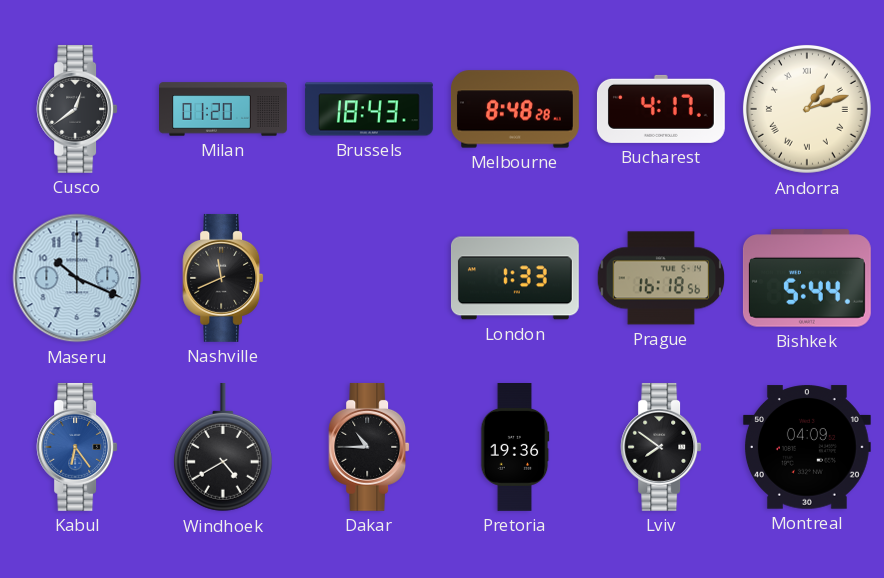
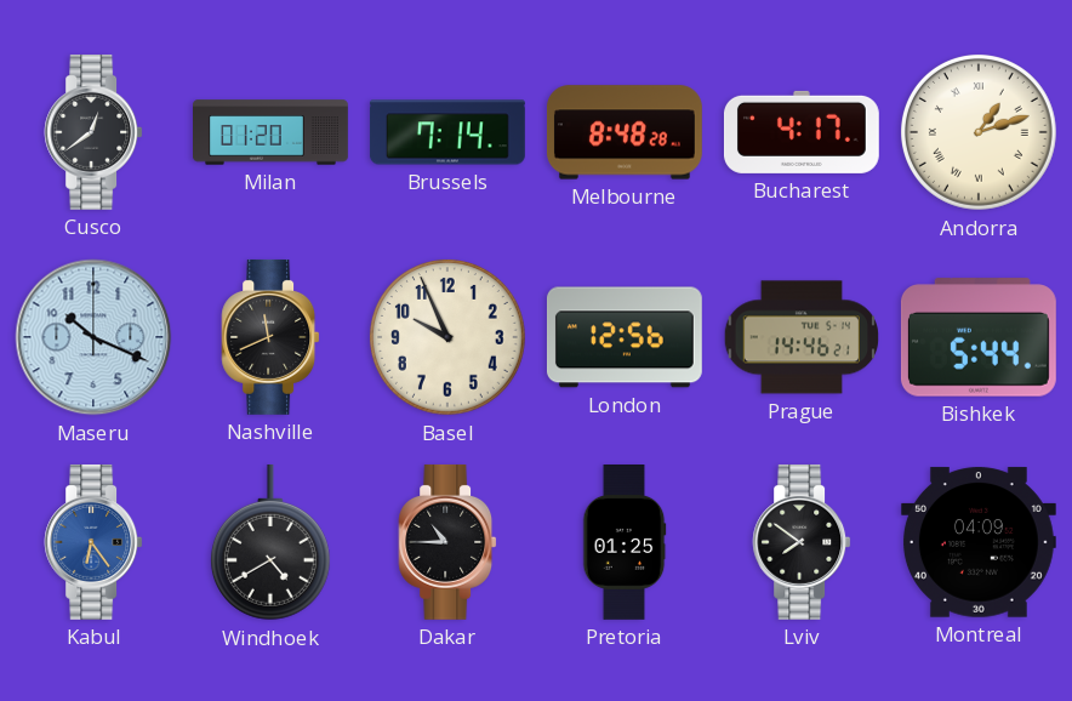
Brussels: 18:43 -> 7:14
Basel: none -> 9:56
London: 1:33 -> 12:56
Prague: 16:18 -> 14:46
Pretoria: 19:36 -> 01:25
